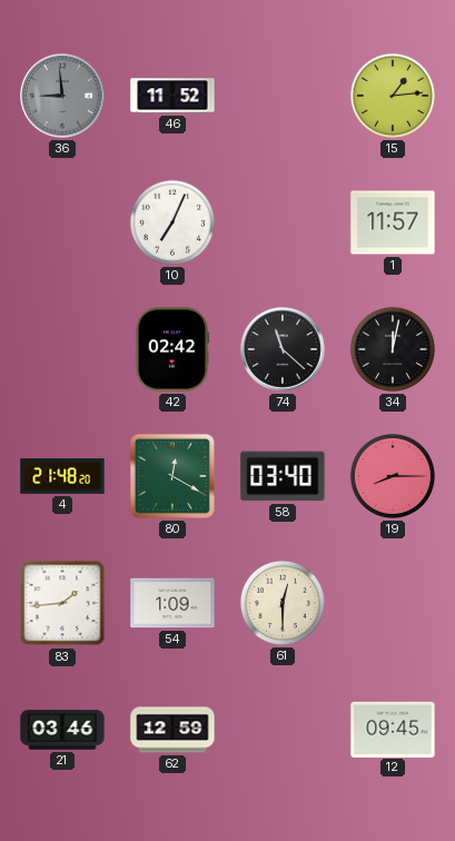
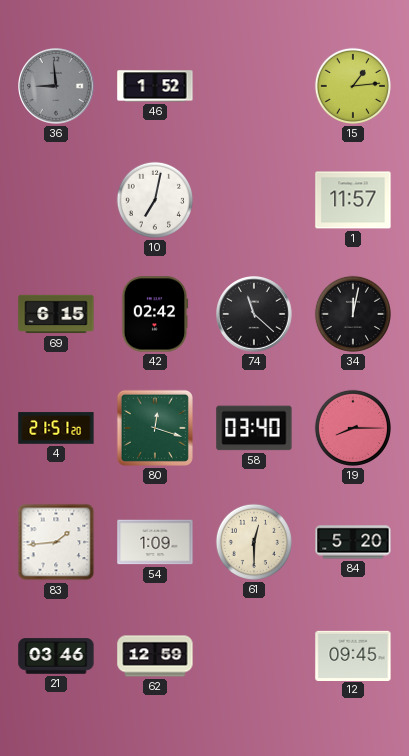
46: 11:52 -> 1:52
10: 7:04 -> 7:02
69: none -> 6:15
4: 21:48 -> 21:51
80: 12:20 -> 12:18
84: none -> 5:20
